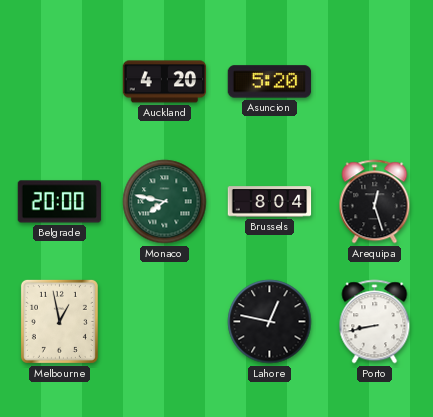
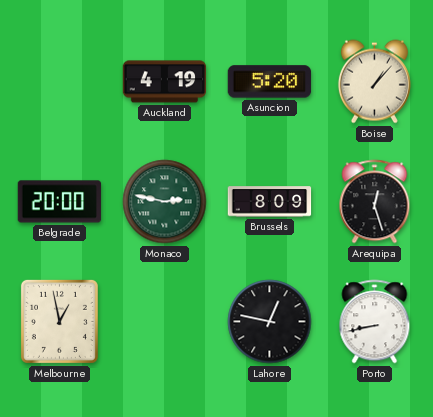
Auckland: 4:20 -> 4:19
Boise: none -> 1:07
Monaco: 7:47 -> 2:47
Brussels: 8:04 -> 8:09
